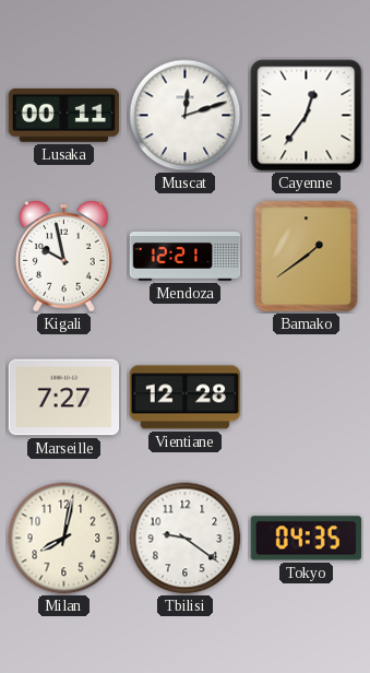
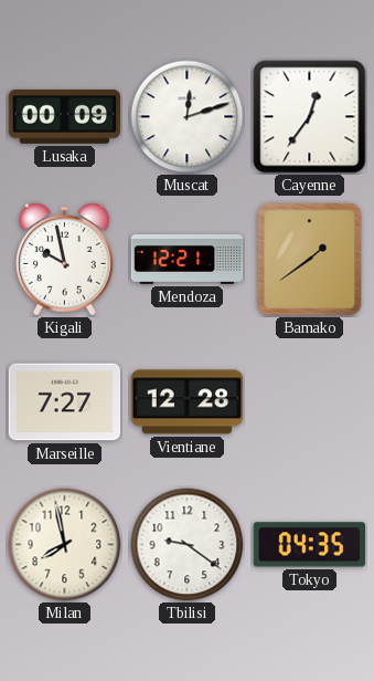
Lusaka: 00:11 -> 00:09
Milan: 8:02 -> 7:58
